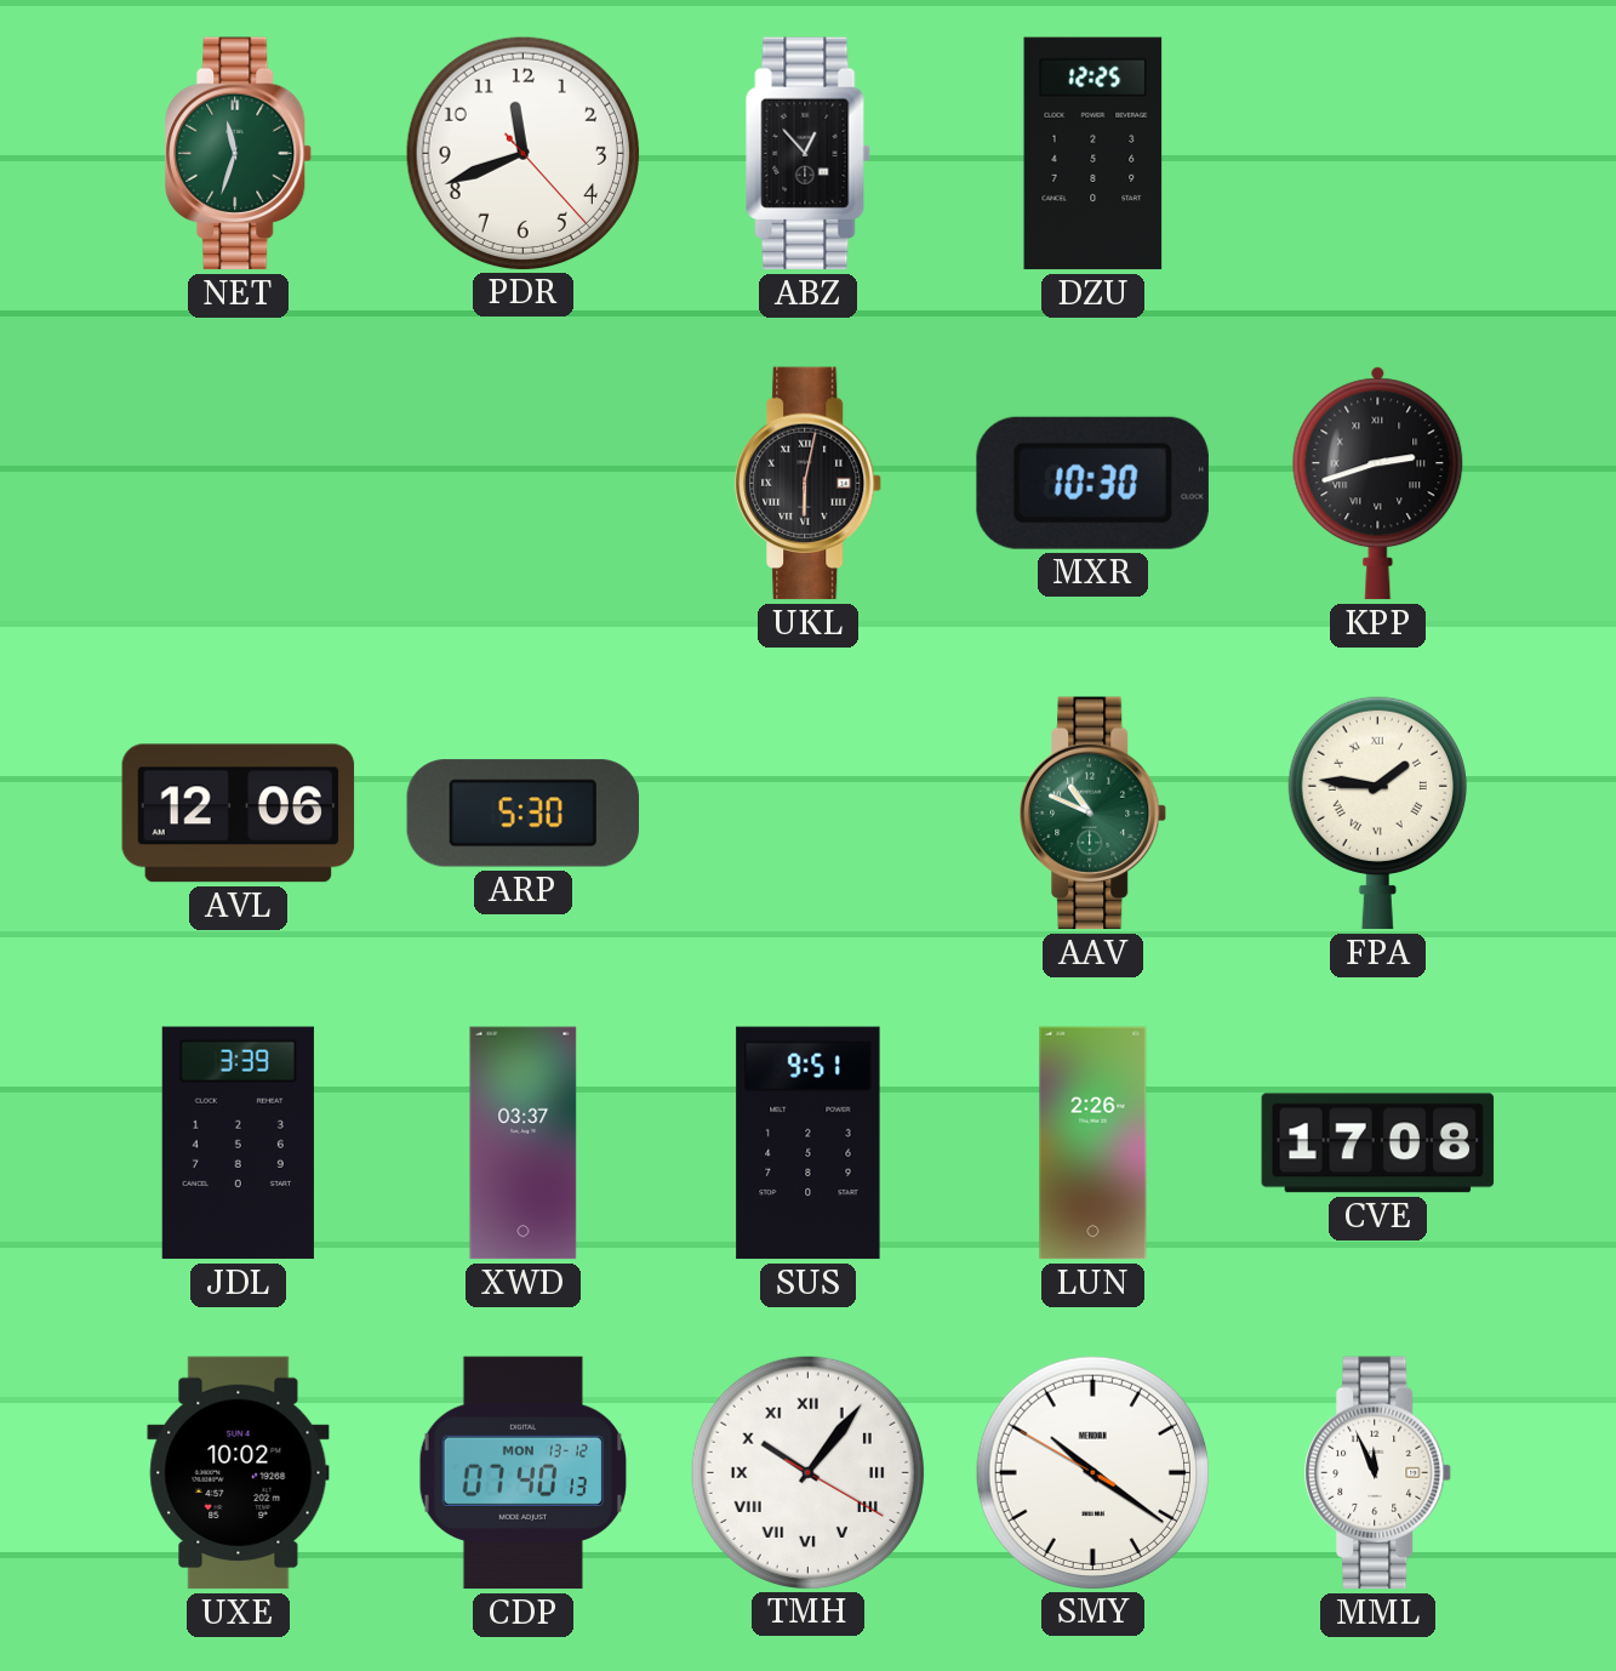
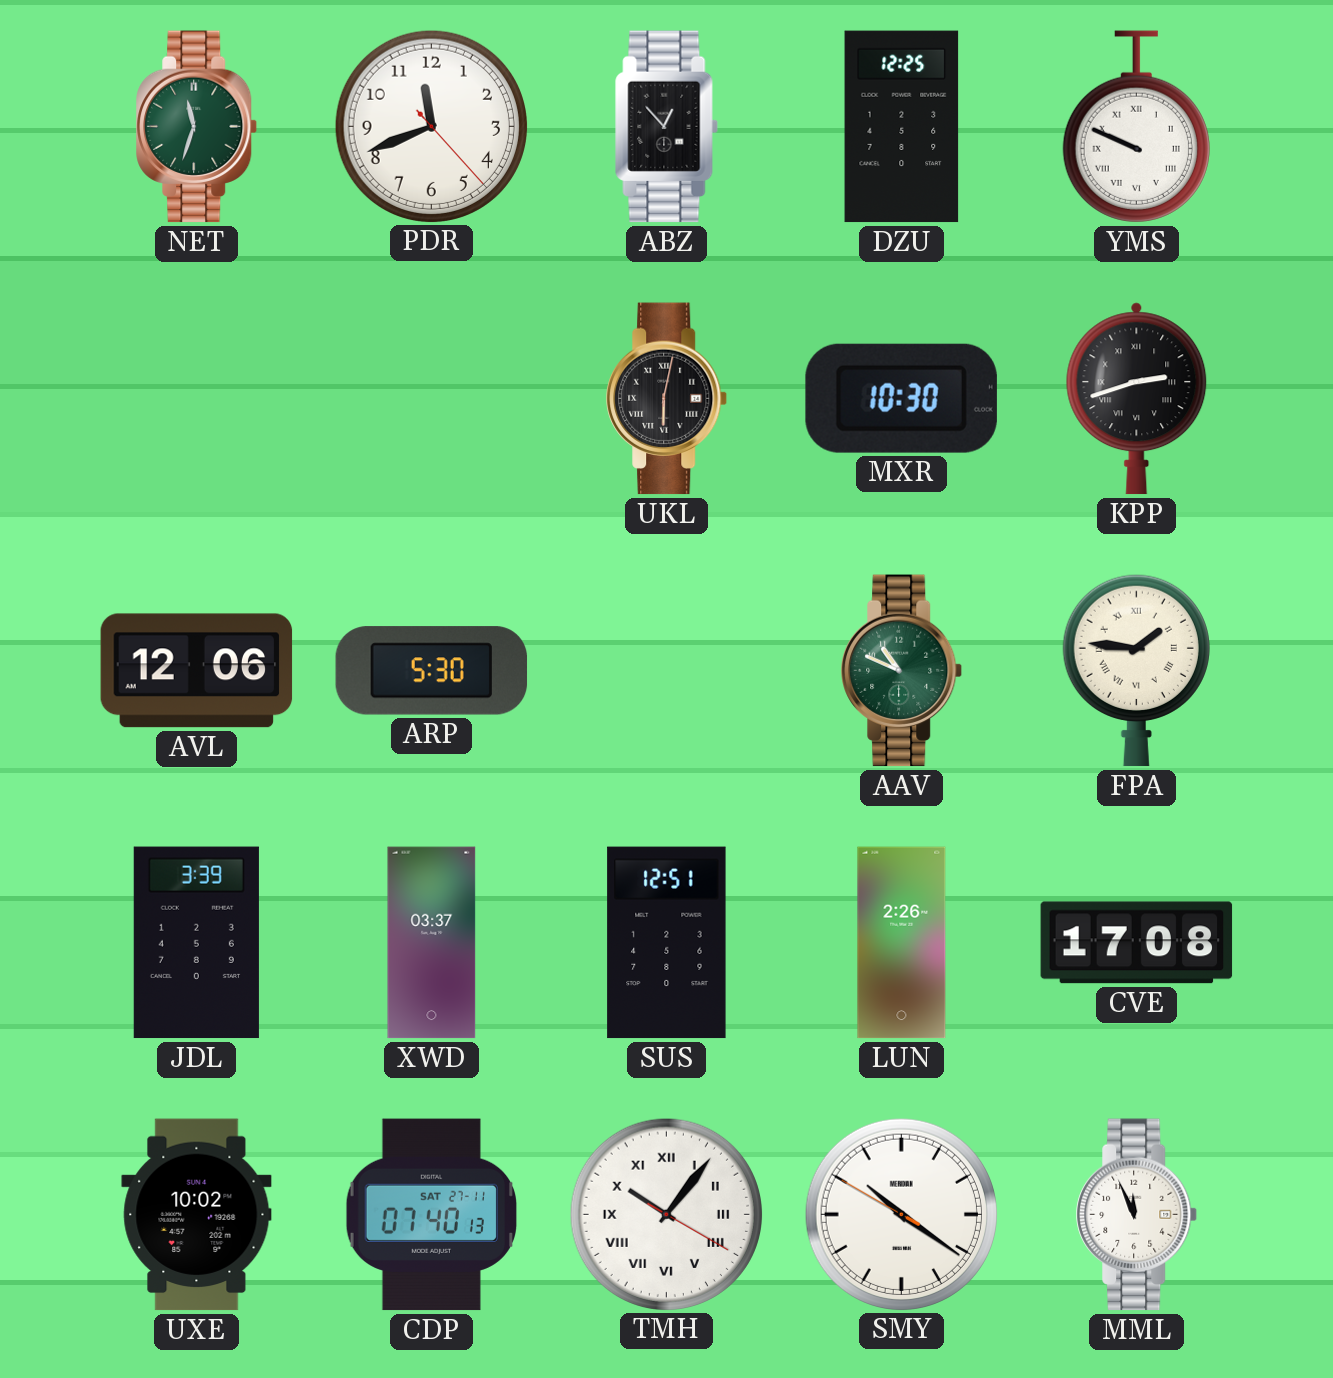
YMS: none -> 9:49
SUS: 9:51 -> 12:51
CDP date: MON 13-12 -> SAT 27-11
